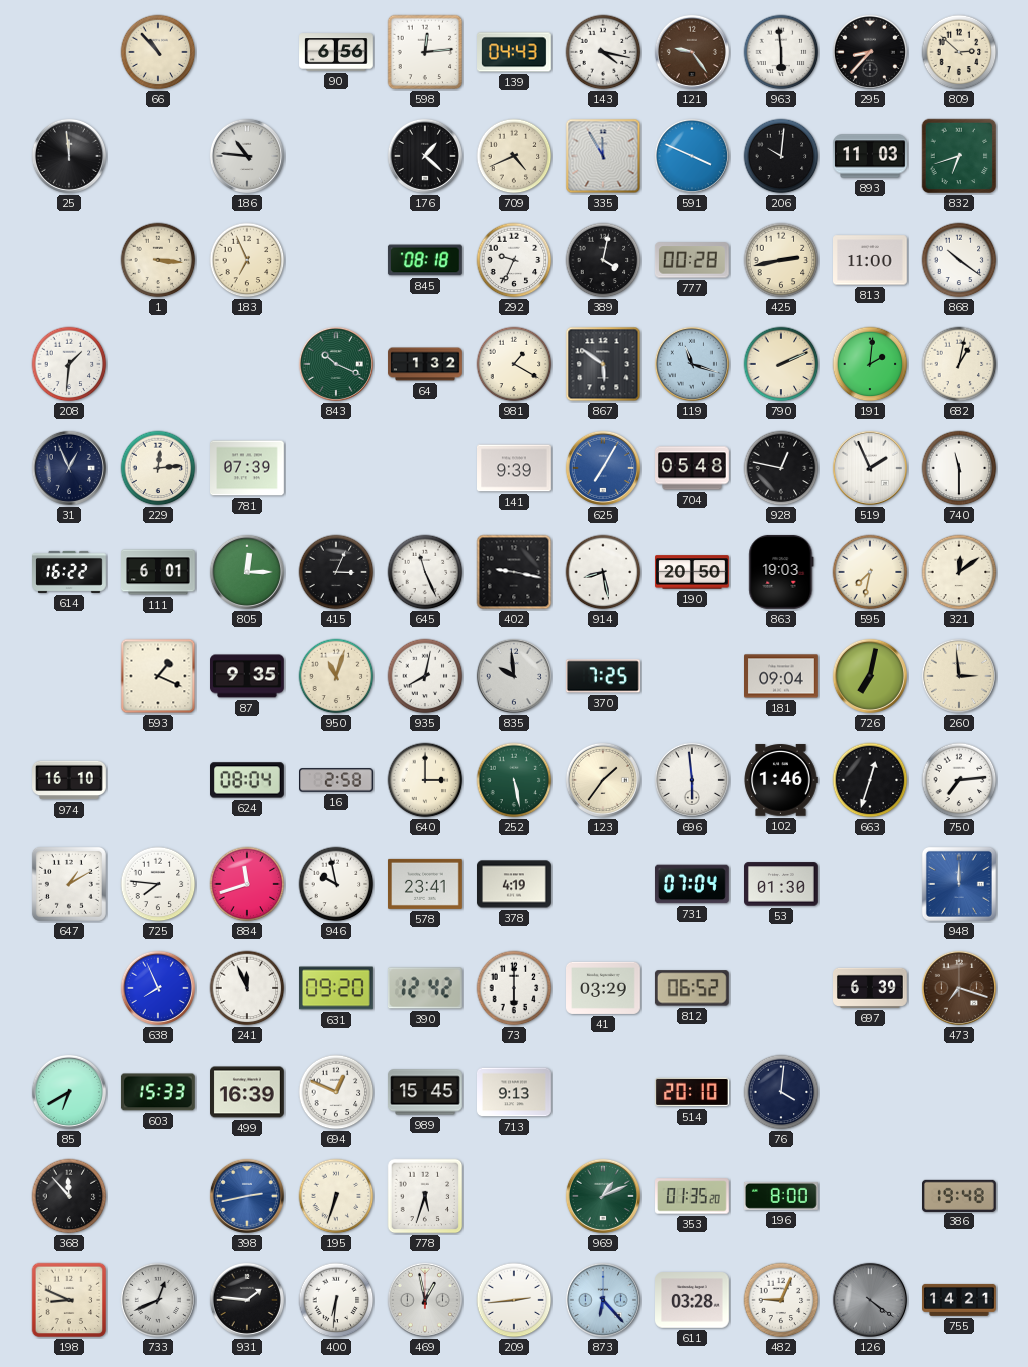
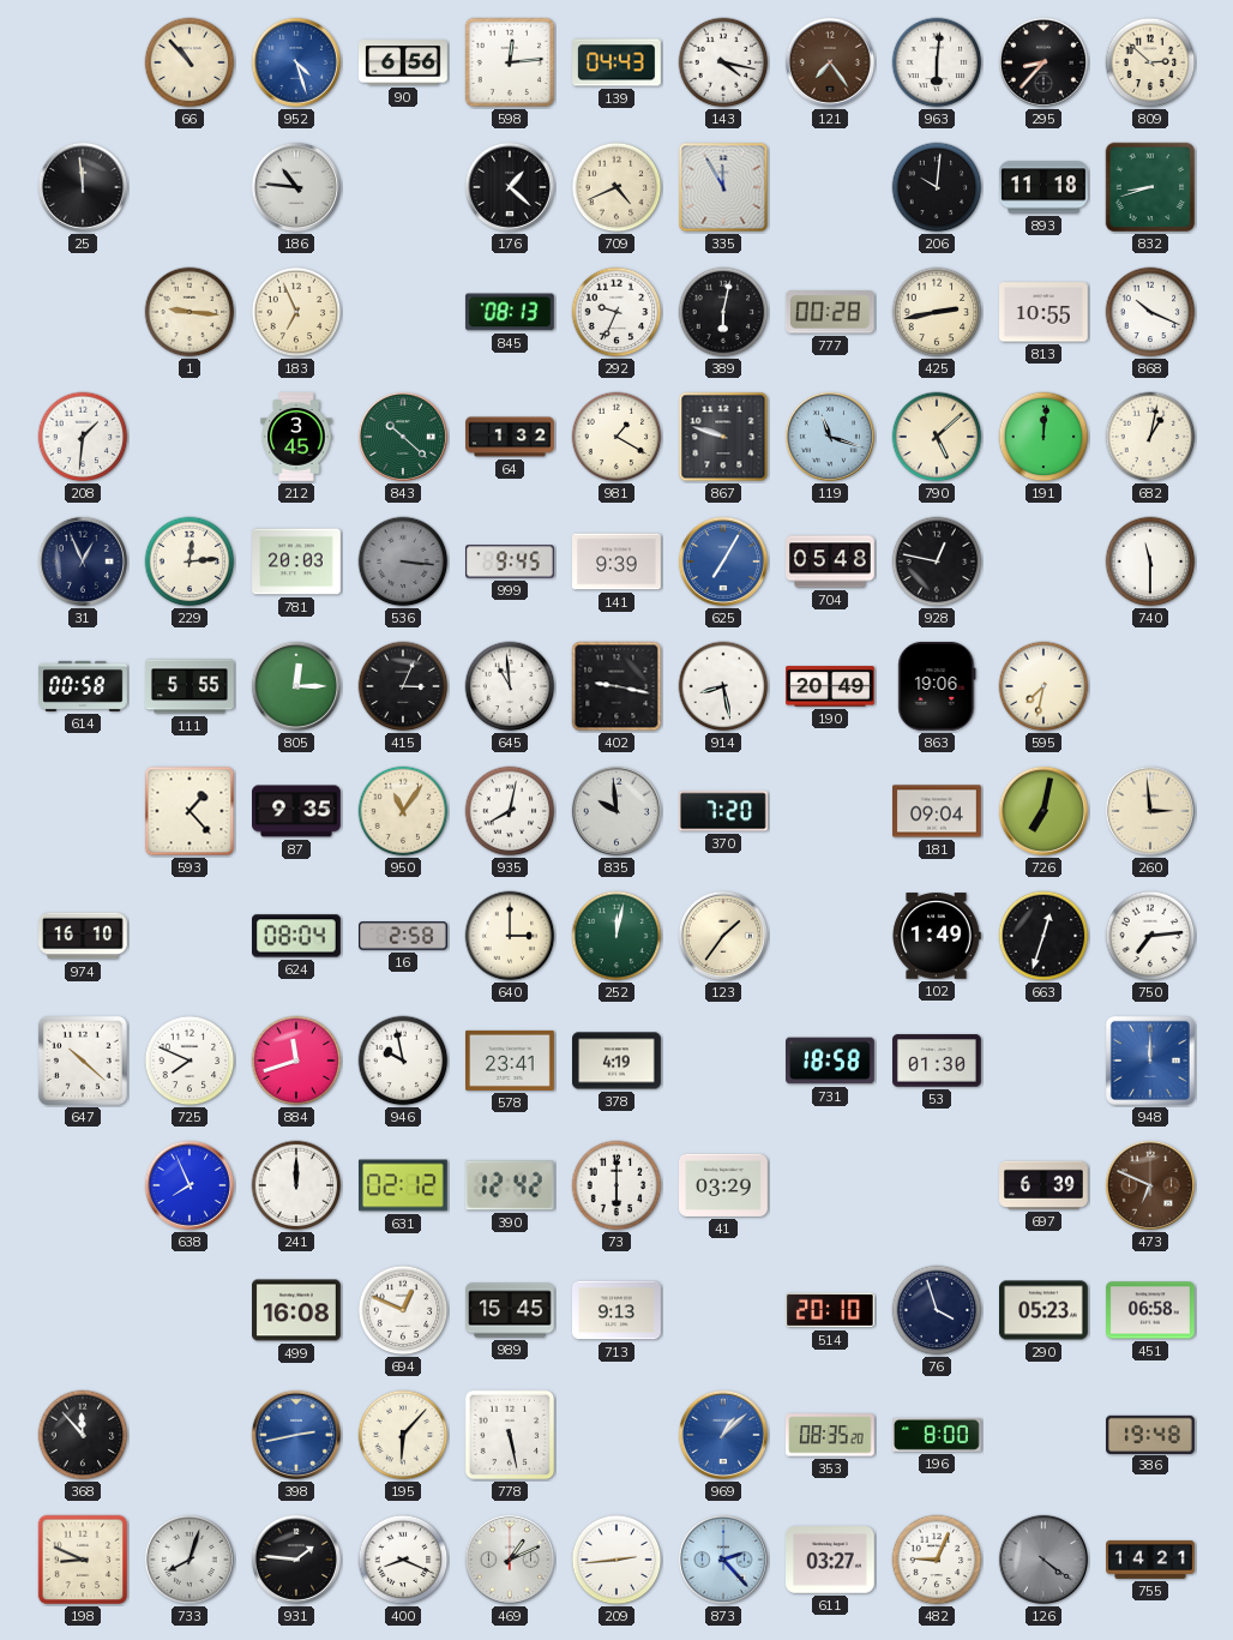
952: none -> 4:27
121: 9:24 -> 7:24
963: 5:59 -> 6:01
591: 3:49 -> none
893: 11:03 -> 11:18
832: 6:42 -> 8:42
1: 3:16 -> 9:16
845: 08:18 -> 08:13
389: 4:02 -> 6:02
813: 11:00 -> 10:55
868: 10:21 -> 10:19
212: none -> 3:45
843: 10:19 -> 10:22
867: 5:51 -> 9:48
790: 2:11 -> 5:08
191: 2:01 -> 12:01
781: 07:39 -> 20:03
536: none -> 3:16
999: none -> 9:45
519: 1:56 -> none
614: 16:22 -> 00:58
111: 6:01 -> 5:55
645: 11:26 -> 10:59
190: 20:50 -> 20:49
863: 19:03 -> 19:06
321: 12:09 -> none
593: 1:19 -> 1:23
950: 11:03 -> 11:06
370: 7:25 -> 7:20
252: 5:28 -> 12:02
696: 5:59 -> none
102: 1:46 -> 1:49
647: 1:10 -> 10:22
725: 7:46 -> 7:49
731: 07:04 -> 18:58
241: 11:56 -> 12:00
631: 09:20 -> 02:12
812: 06:52 -> none
473: 7:18 -> 6:49
85: 6:40 -> none
603: 15:33 -> none
499: 16:39 -> 16:08
76: 4:01 -> 3:57
290: none -> 05:23
451: none -> 06:58
195: 6:33 -> 6:07
778: 5:33 -> 5:28
969: 1:11 -> 1:08
969 dial: green -> blue
353: 01:35 -> 08:35
733: 12:41 -> 8:03
400: 6:31 -> 8:19
469: 12:58 -> 1:11
873: 6:23 -> 2:23
611: 03:28 -> 03:27
